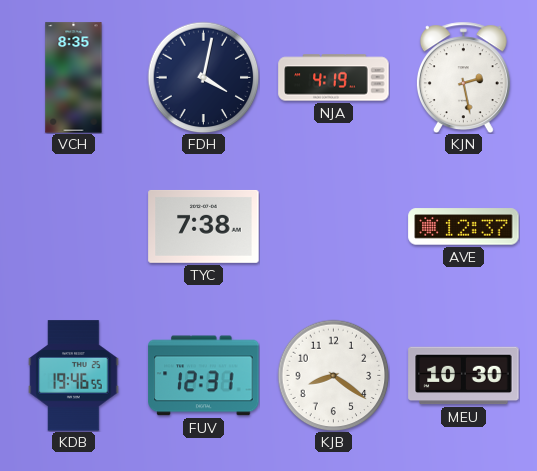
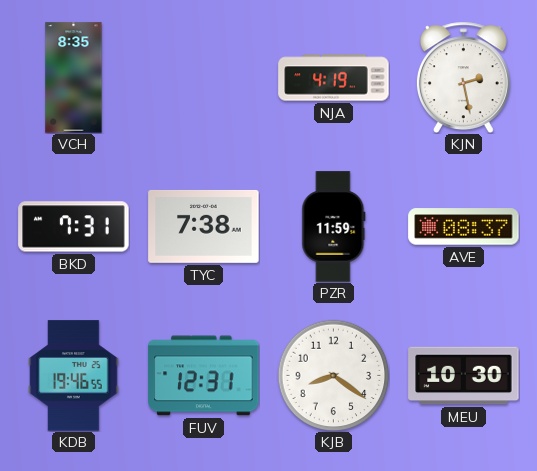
FDH: 4:02 -> none
BKD: none -> 7:31
PZR: none -> 11:59
AVE: 12:37 -> 08:37
